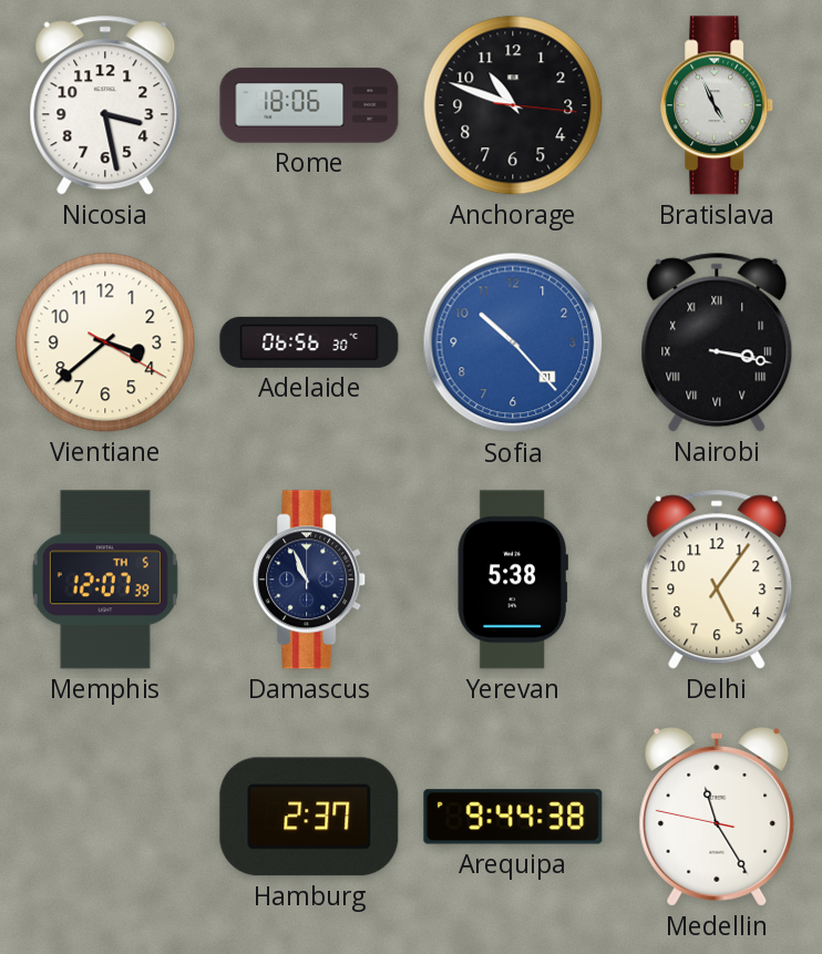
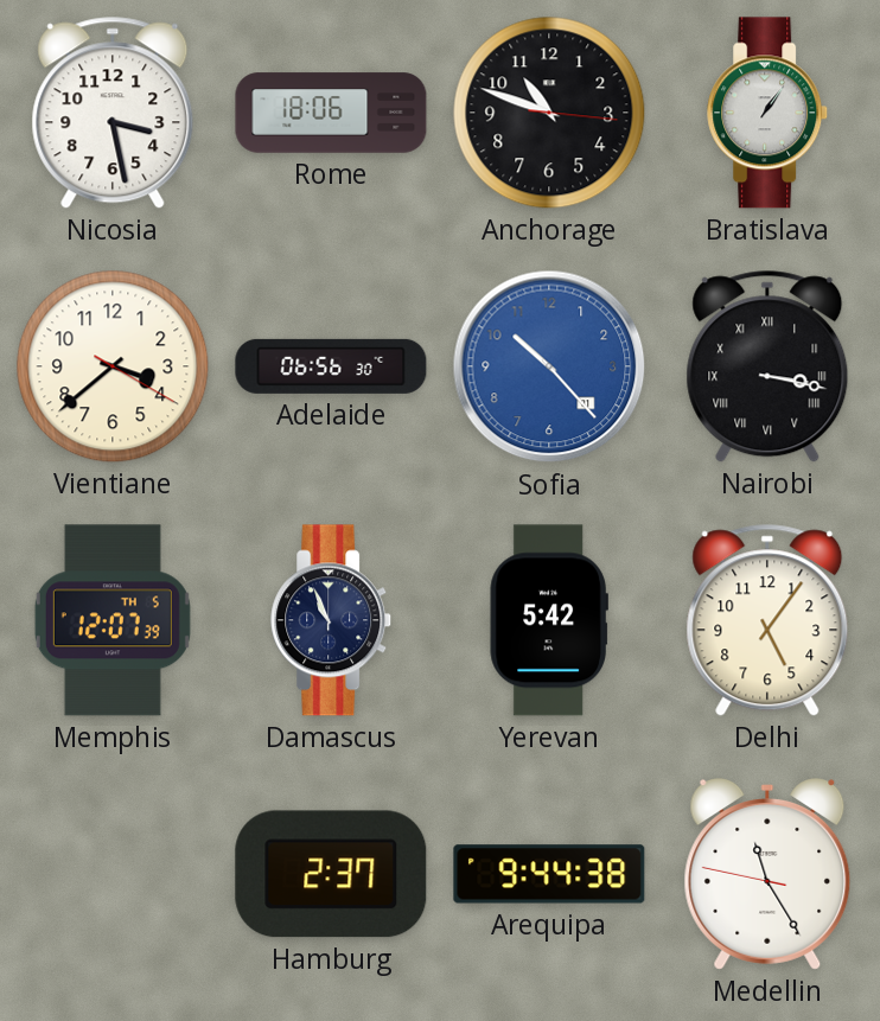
Bratislava: 4:56 -> 1:06
Yerevan: 5:38 -> 5:42
